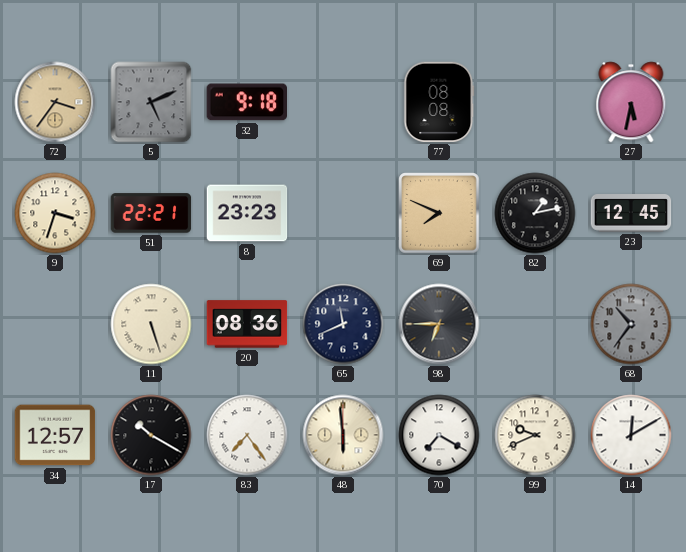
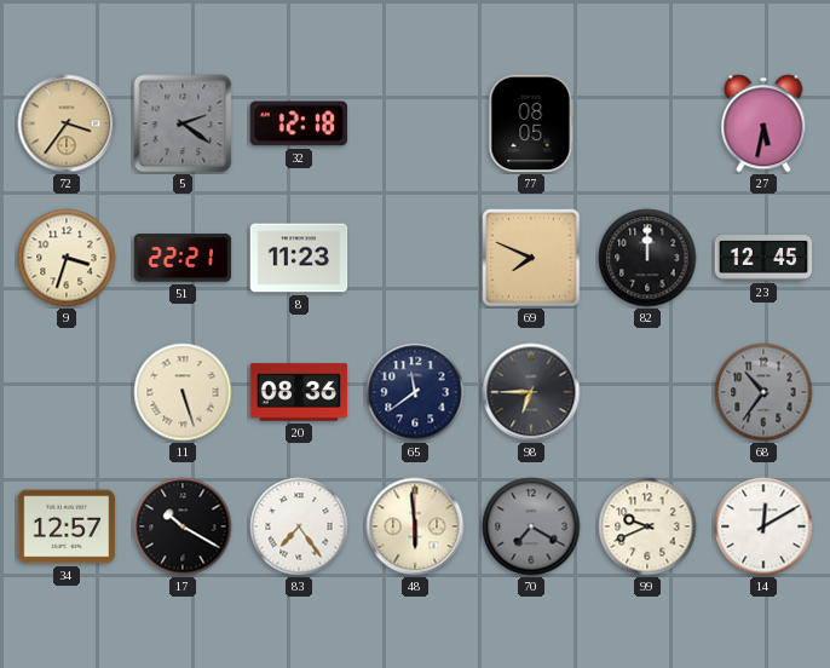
5: 5:11 -> 2:21
32: 9:18 -> 12:18
77: 08:08 -> 08:05
8: 23:23 -> 11:23
82: 1:13 -> 12:00
65: 11:41 -> 11:39
70 dial: white -> grey
